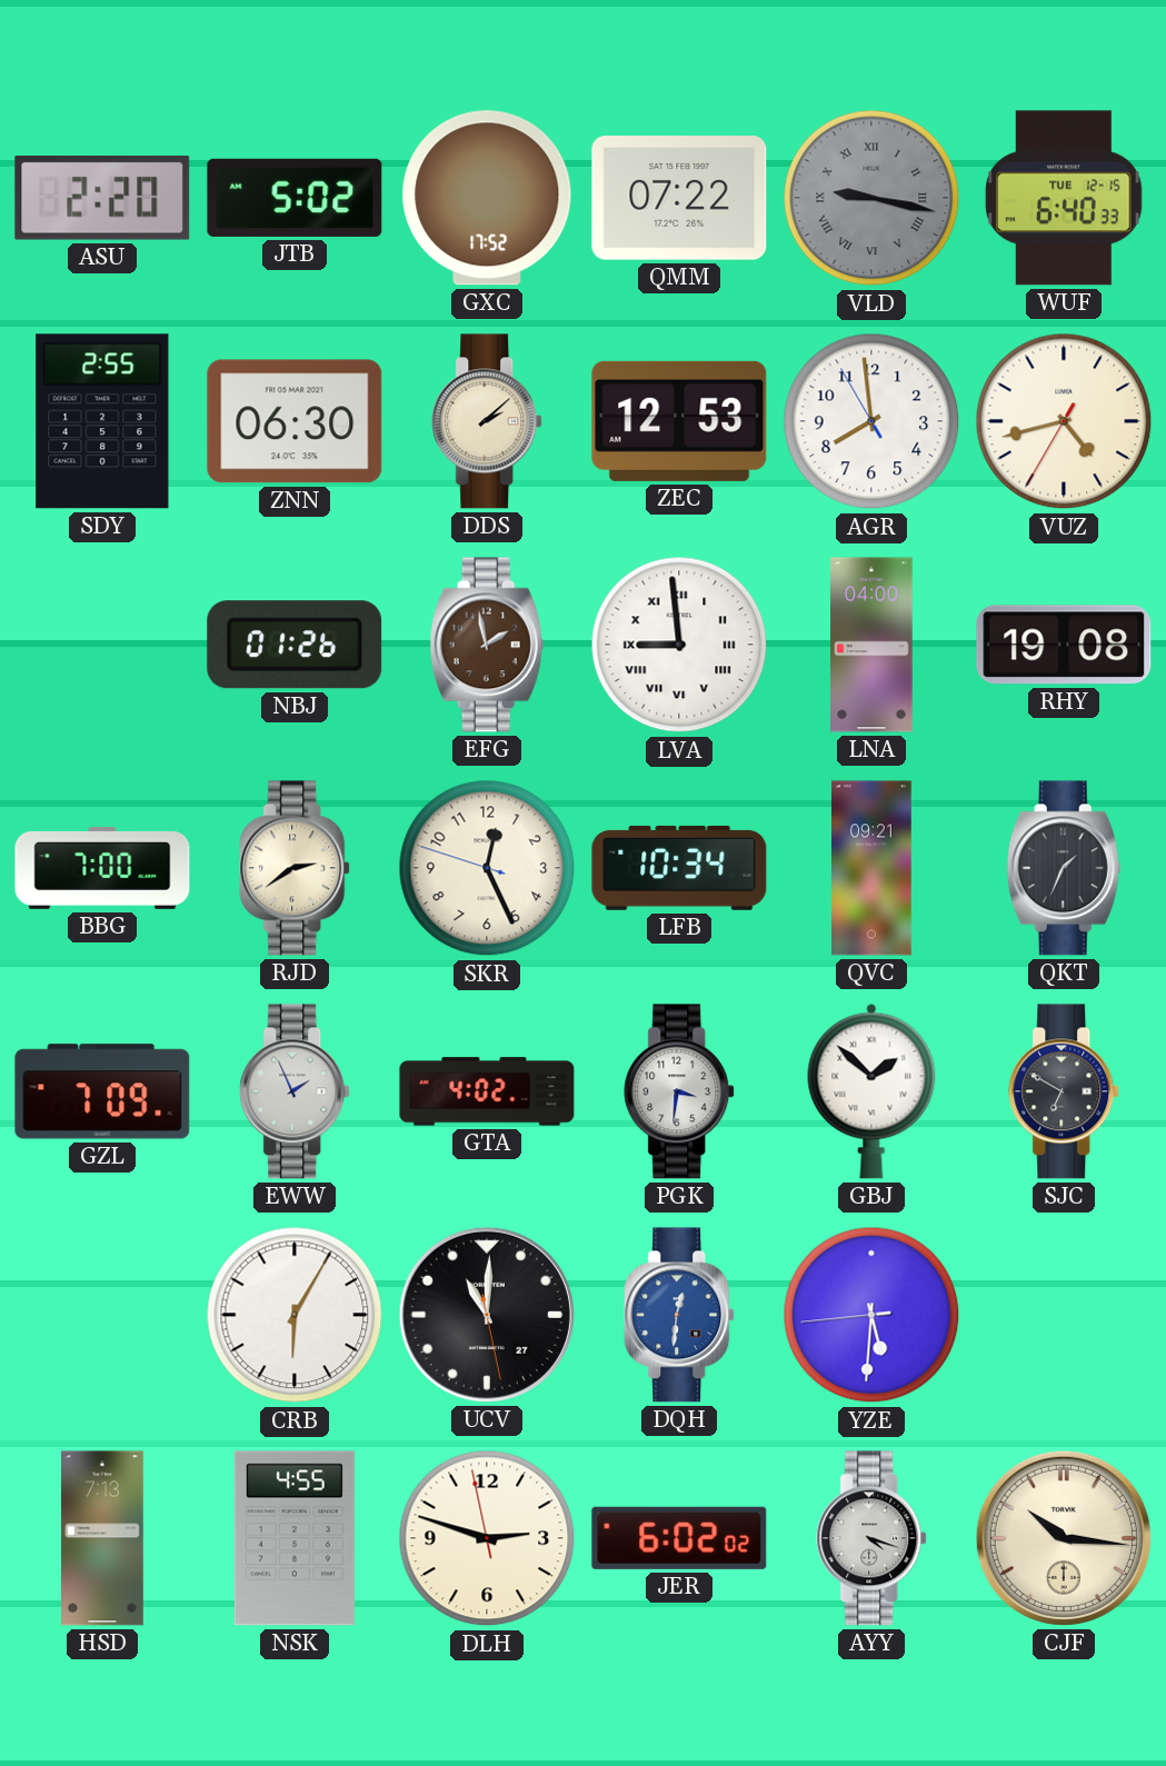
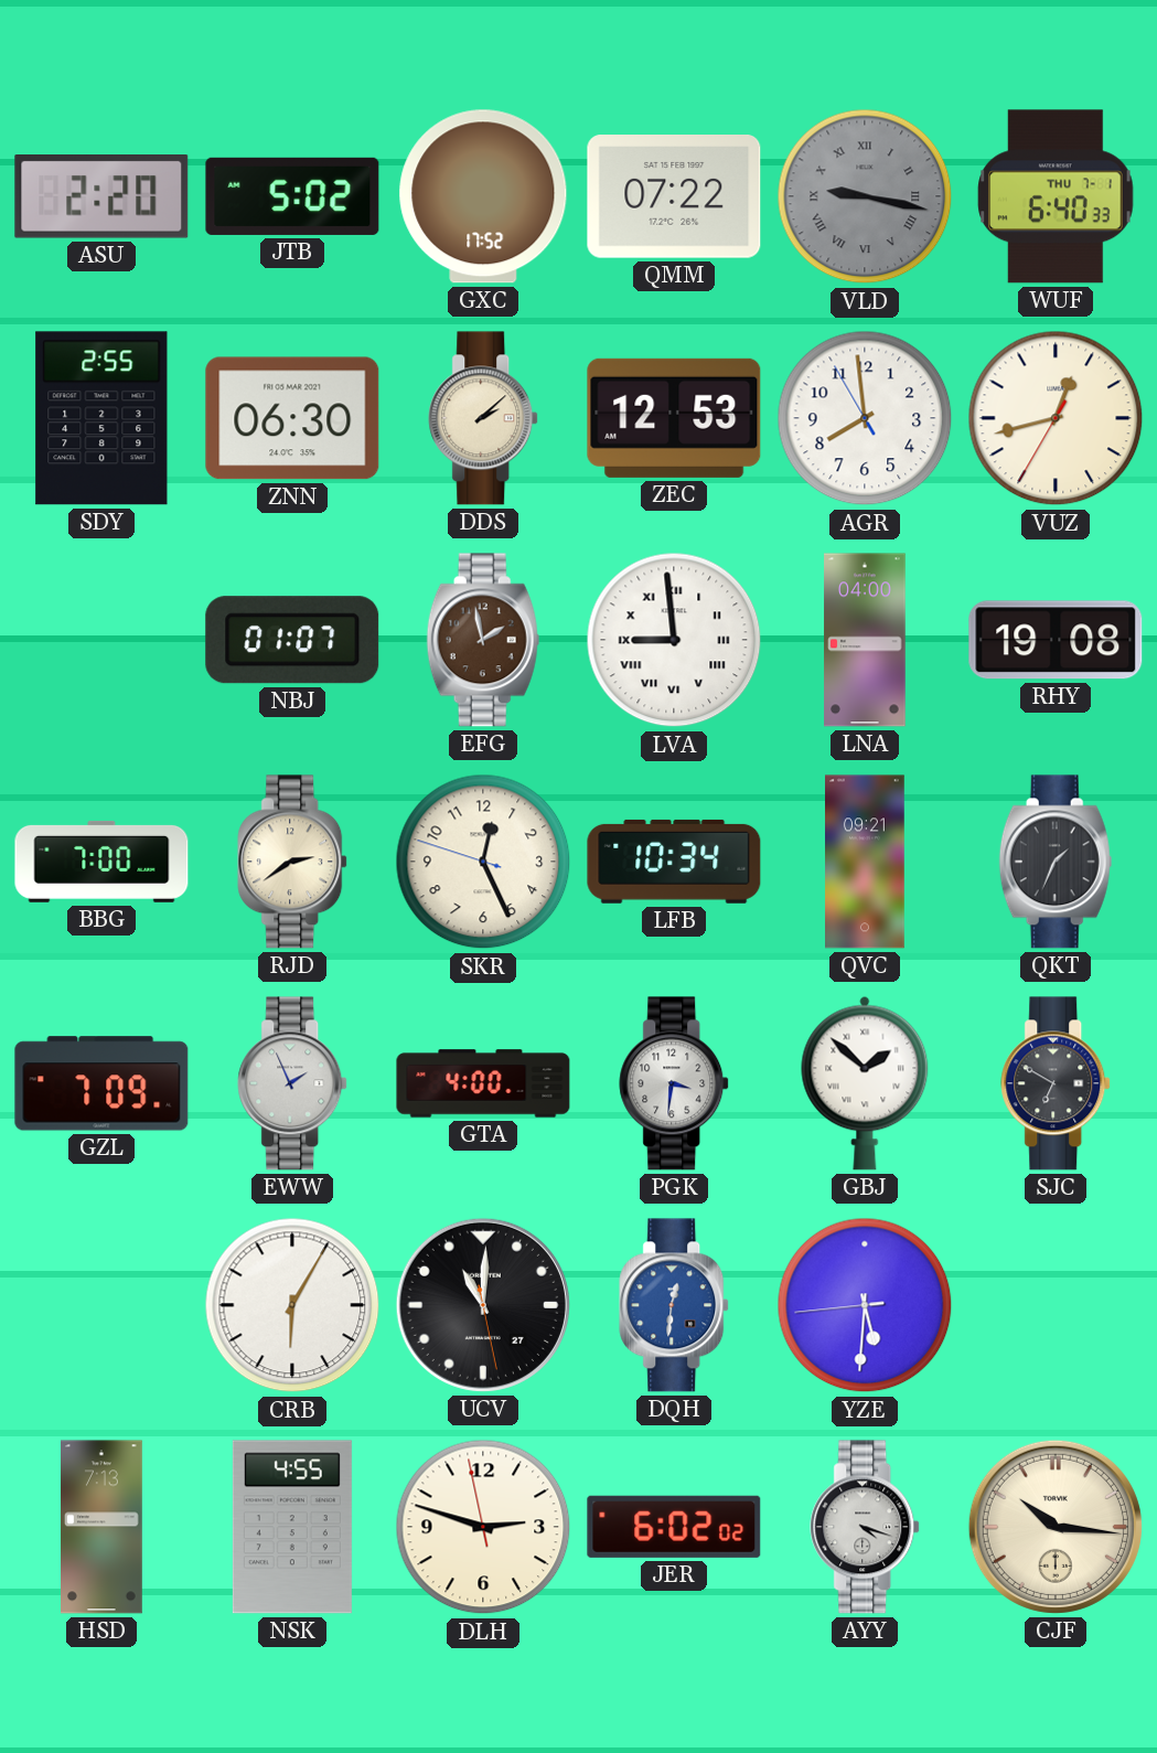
WUF date: TUE 12-15 -> THU 7-1
VUZ: 4:42 -> 12:42
NBJ: 01:26 -> 01:07
GTA: 4:02 -> 4:00
